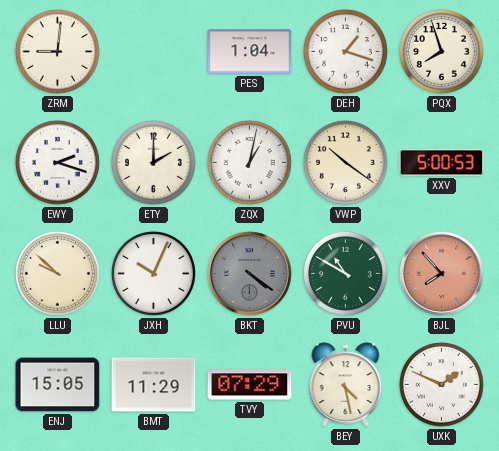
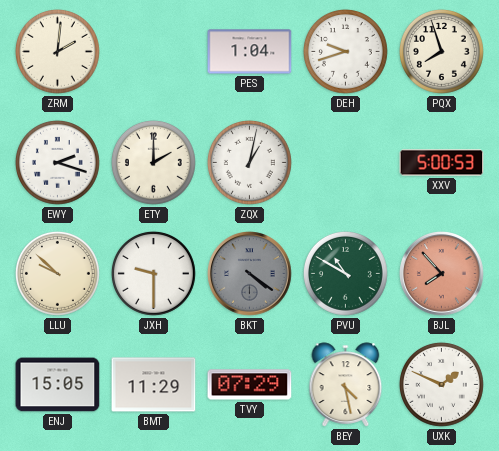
ZRM: 9:01 -> 2:01
DEH: 1:18 -> 9:42
VWP: 10:21 -> none
JXH: 10:04 -> 9:30
